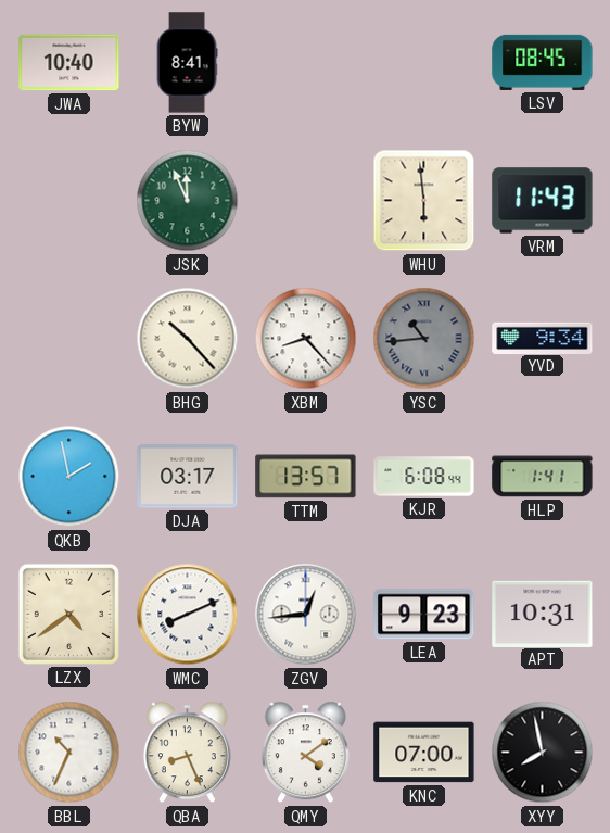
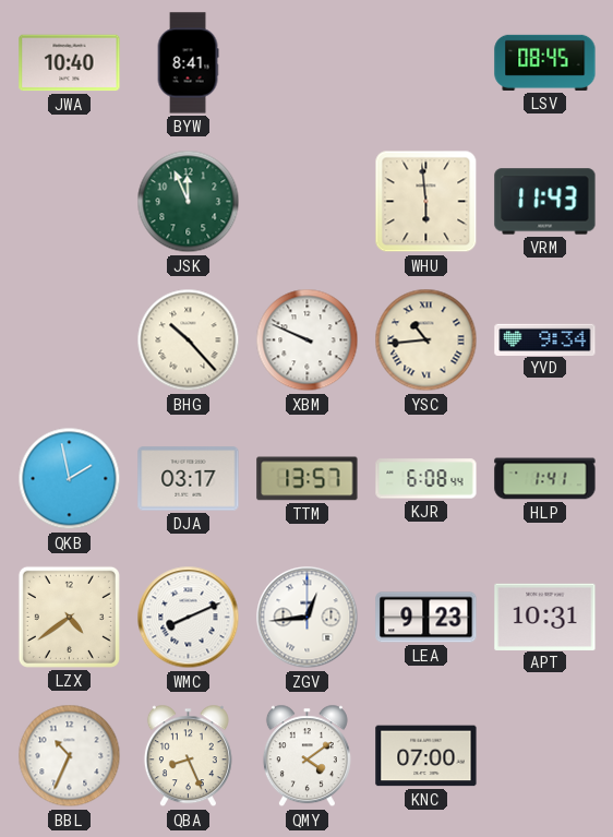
XBM: 8:23 -> 9:49
YSC dial: grey -> cream
XYY: 7:58 -> none
